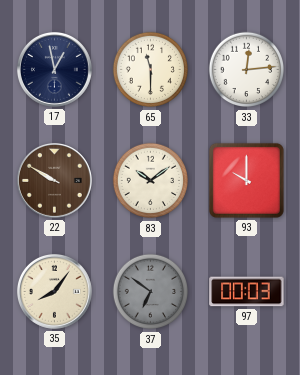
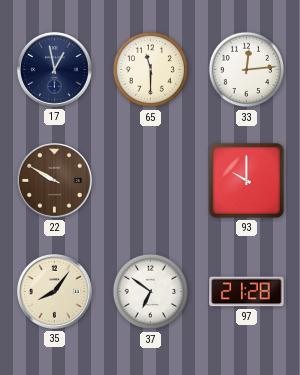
83: 10:09 -> none
37 dial: grey -> white
97: 00:03 -> 21:28
